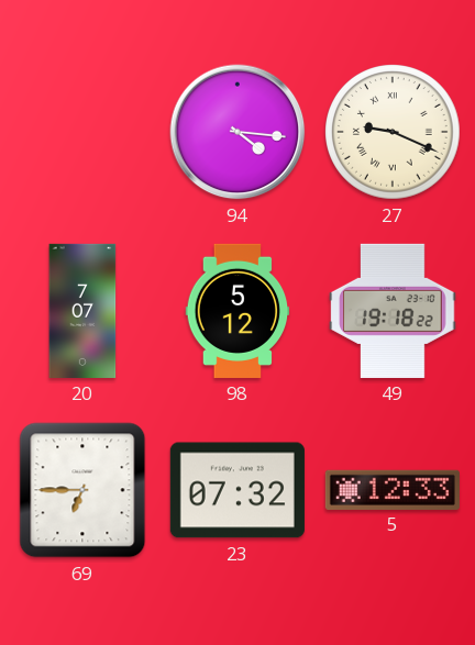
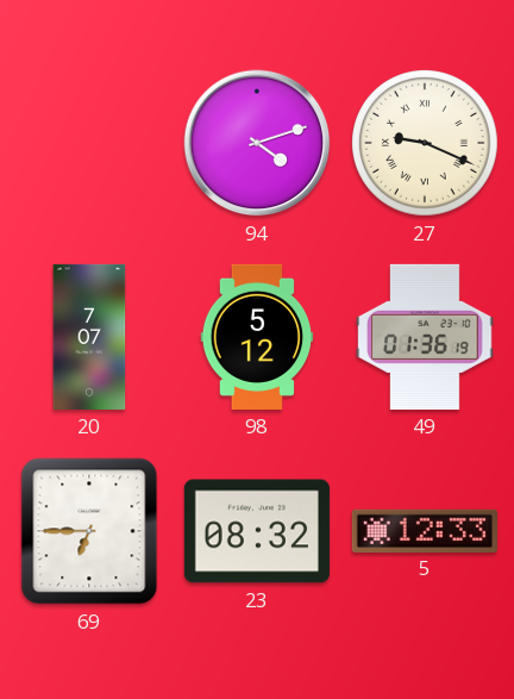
94: 4:16 -> 4:12
49: 19:18 -> 01:36
23: 07:32 -> 08:32
